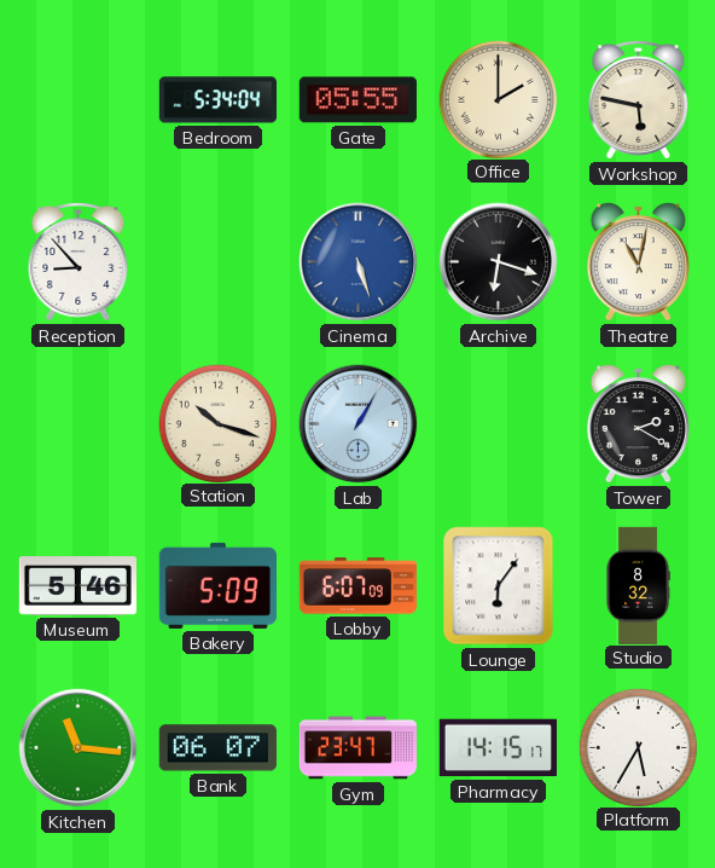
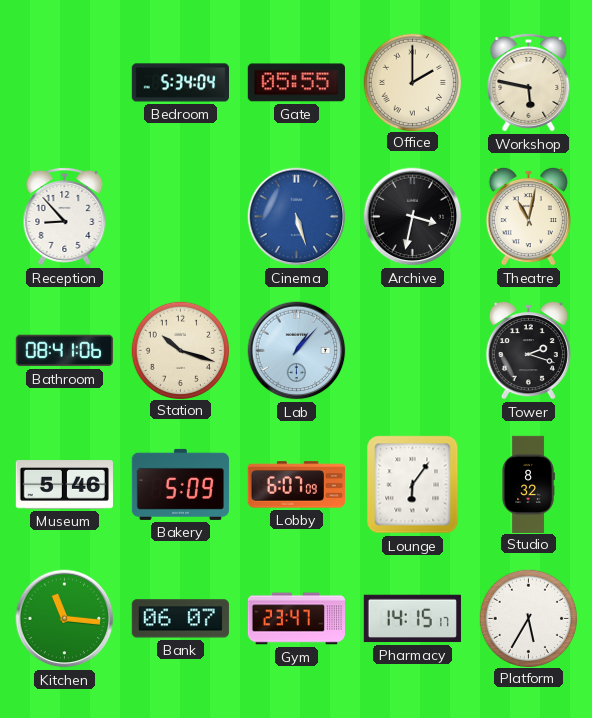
Archive: 6:18 -> 3:32
Bathroom: none -> 08:41
Lab: 1:05 -> 1:07
Tower: 2:20 -> 2:18
